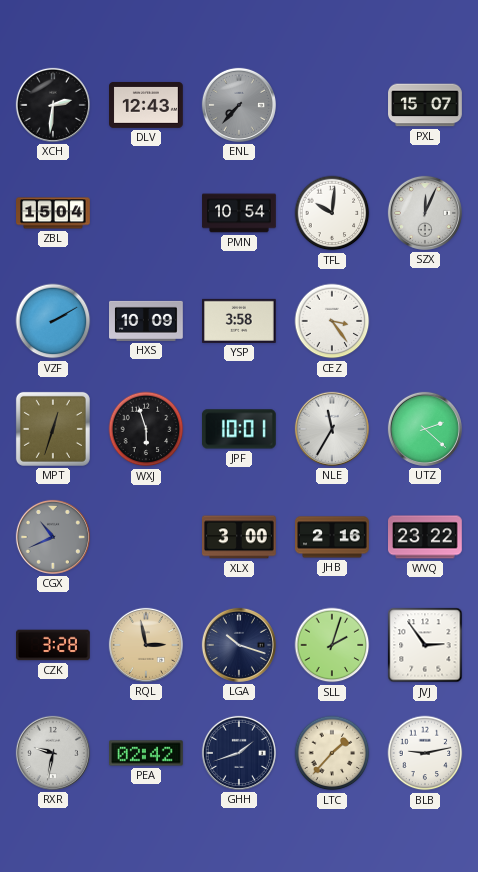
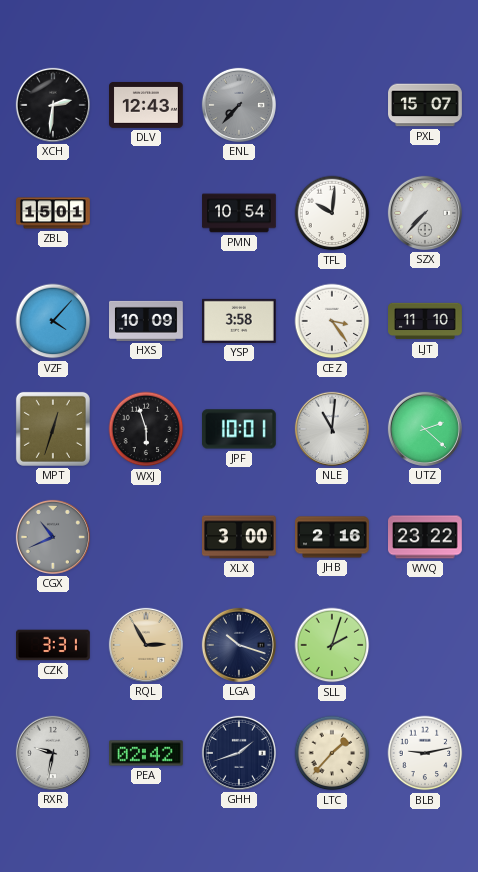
ZBL: 15:04 -> 15:01
SZX: 12:04 -> 7:37
VZF: 2:10 -> 4:07
LJT: none -> 11:10
NLE: 11:35 -> 11:01
CZK: 3:28 -> 3:31
RQL: 2:58 -> 2:55
JVJ: 2:54 -> none
